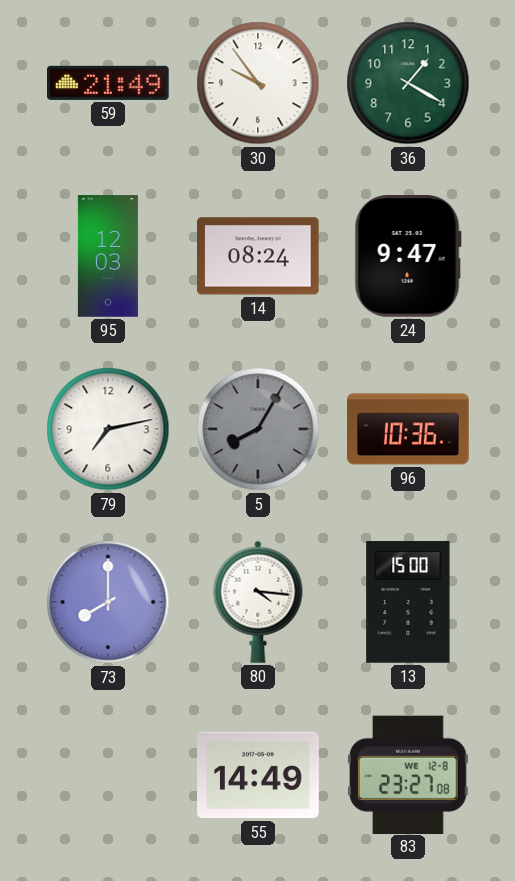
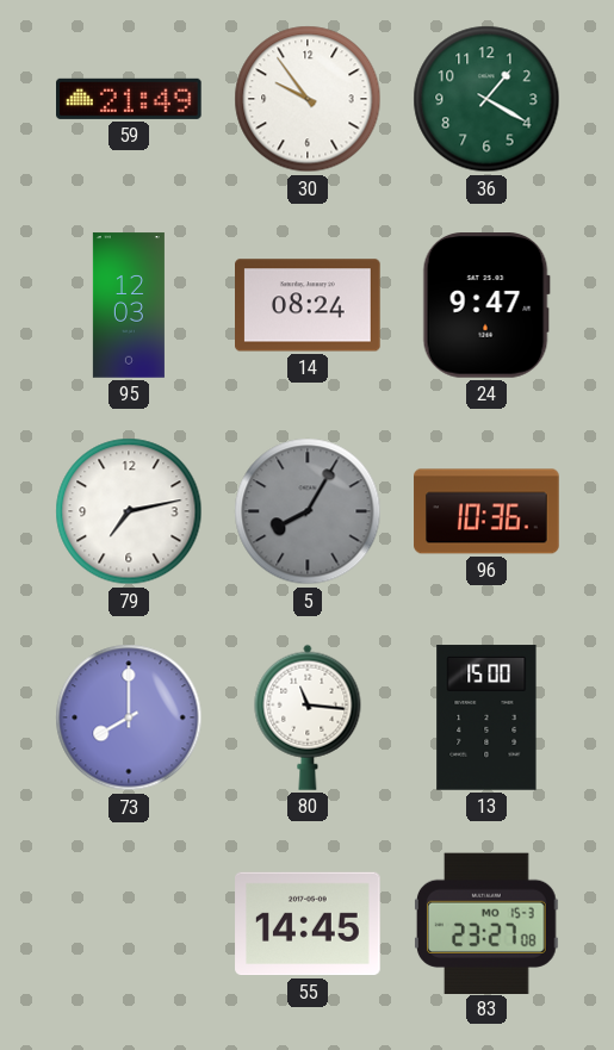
80: 4:16 -> 11:16
55: 14:49 -> 14:45
83 date: WE 12-8 -> MO 15-3
